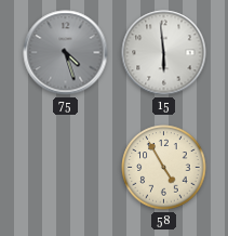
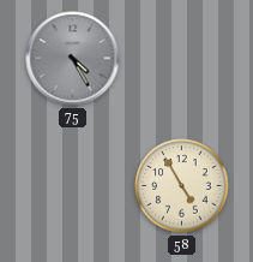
75: 4:27 -> 4:25
15: 5:59 -> none
